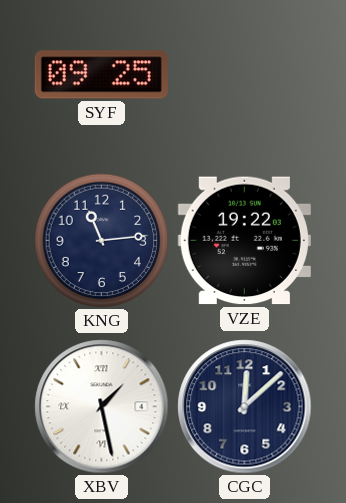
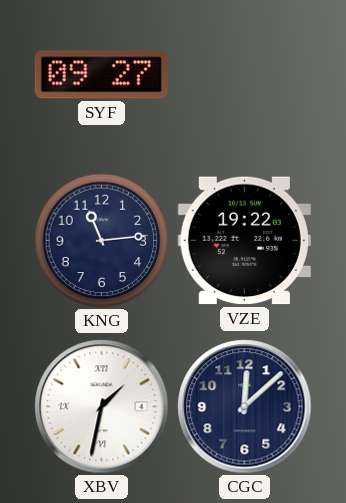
SYF: 09:25 -> 09:27
XBV: 1:28 -> 1:32
